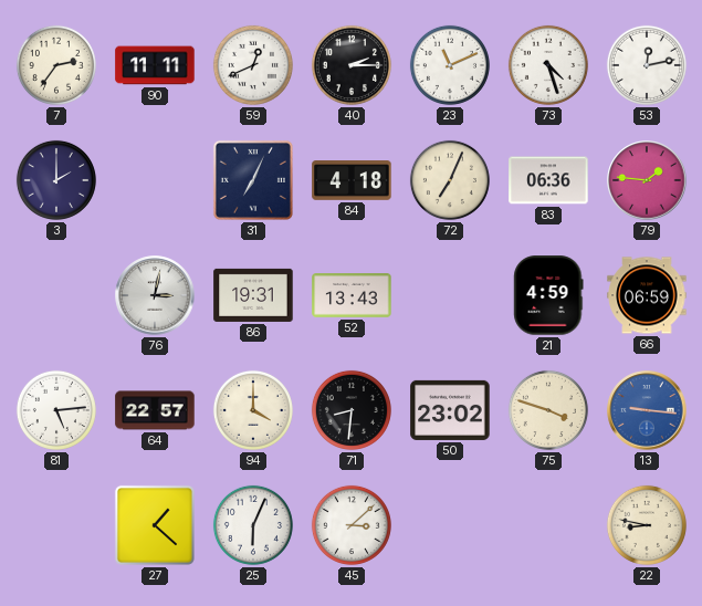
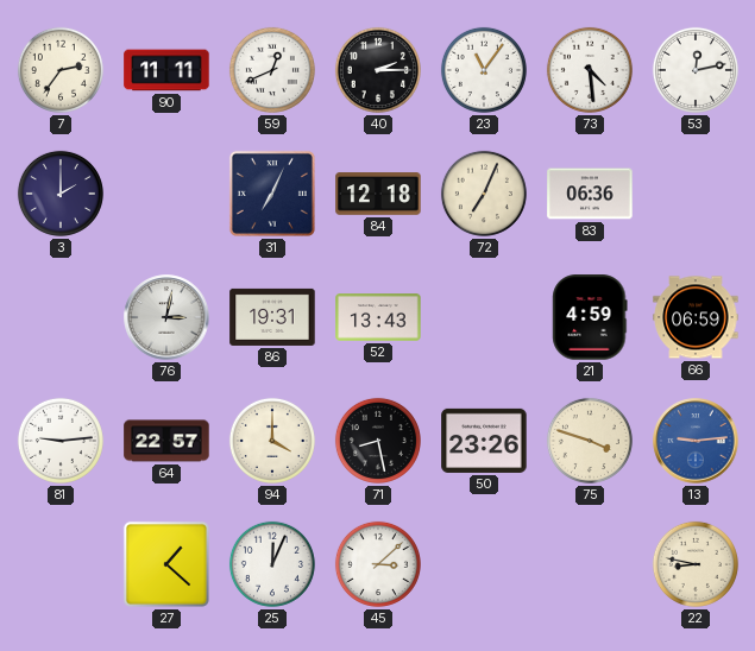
23: 11:11 -> 11:06
73: 4:27 -> 4:29
84: 4:18 -> 12:18
79: 1:46 -> none
81: 5:14 -> 9:14
71: 8:31 -> 8:28
50: 23:02 -> 23:26
13: 9:16 -> 9:14
25: 6:04 -> 12:04
